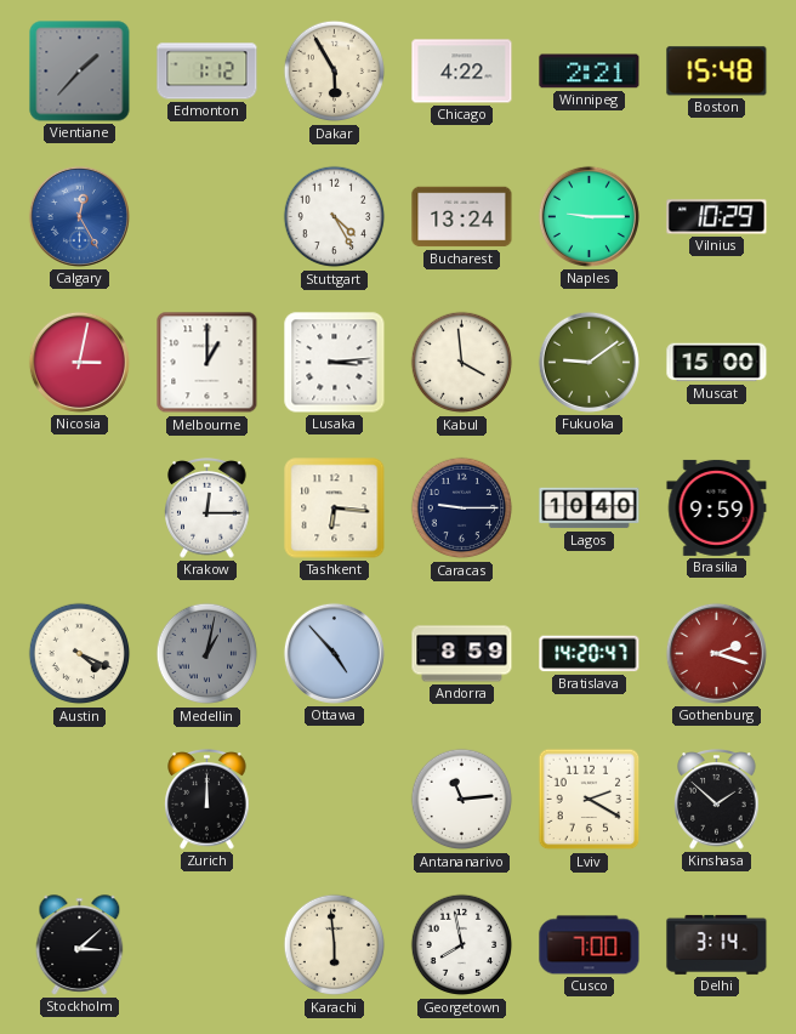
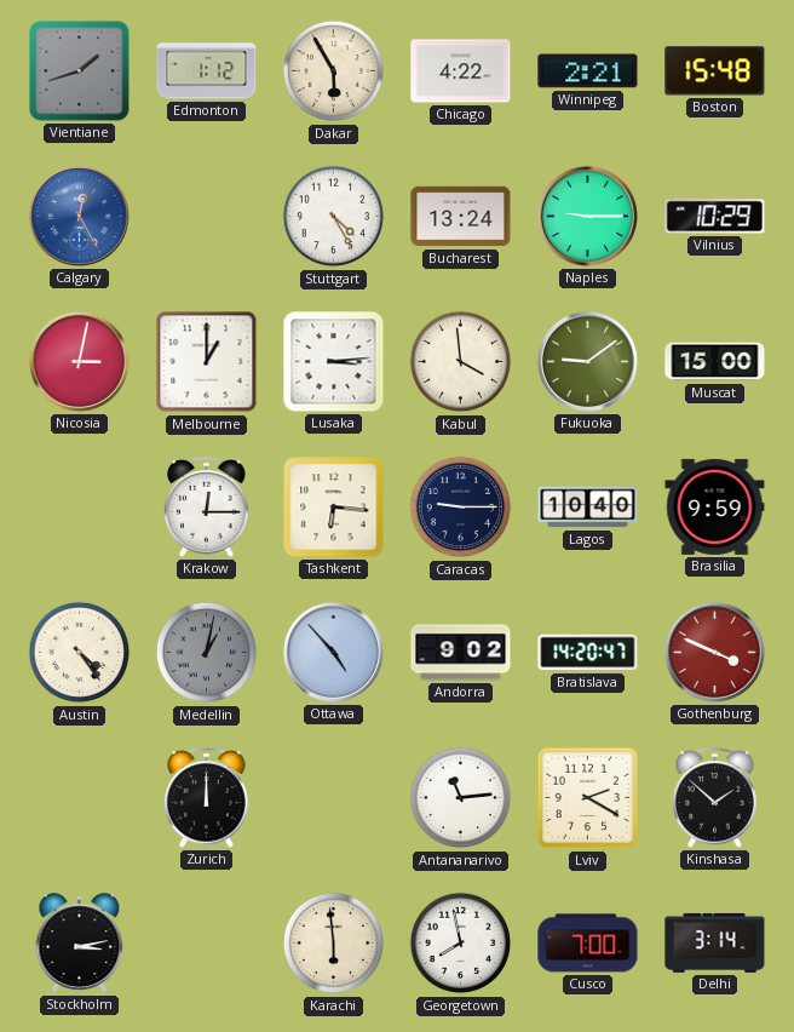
Vientiane: 1:37 -> 1:42
Austin: 4:19 -> 4:24
Andorra: 8:59 -> 9:02
Gothenburg: 2:18 -> 3:49
Stockholm: 3:08 -> 3:13
